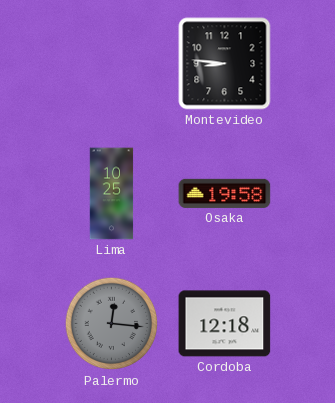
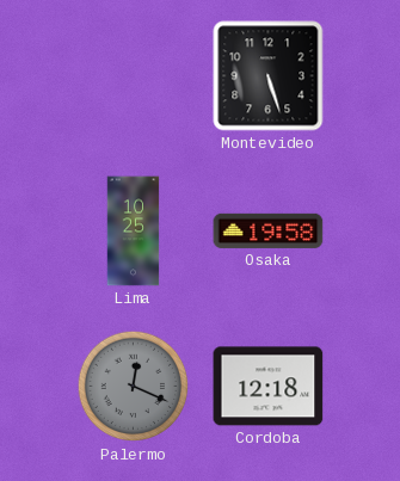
Montevideo: 8:46 -> 5:27
Palermo: 12:16 -> 12:19
